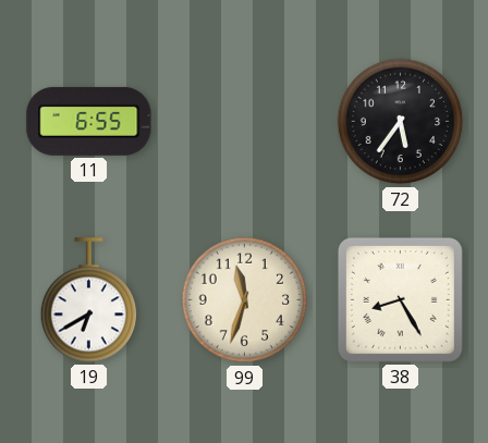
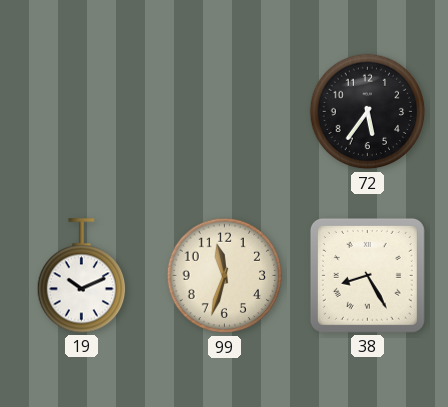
11: 6:55 -> none
19: 6:40 -> 10:11
